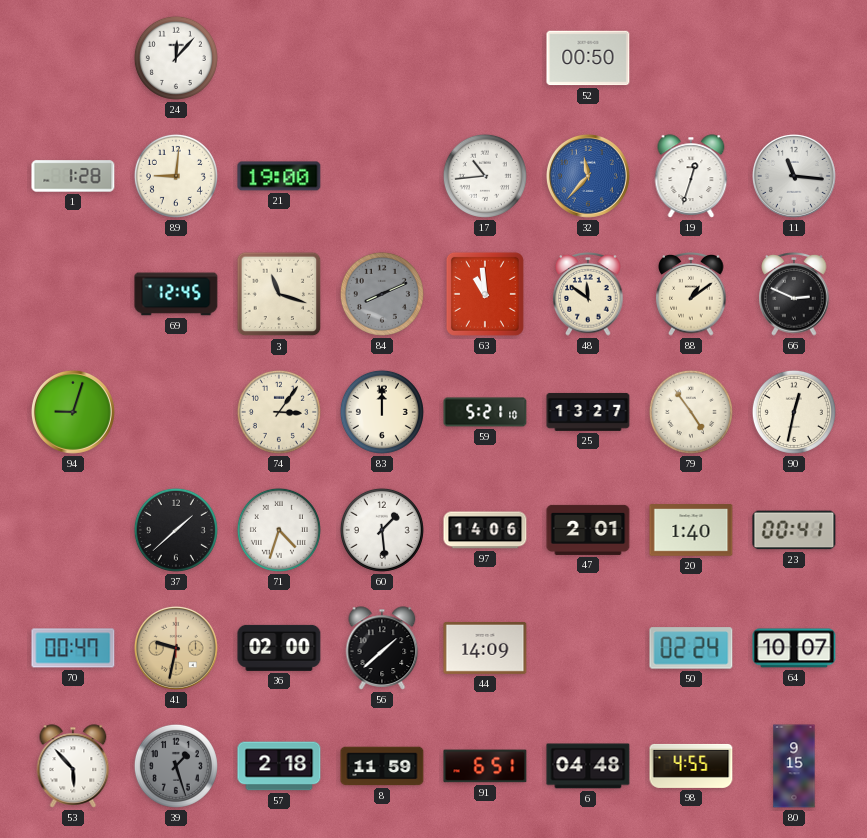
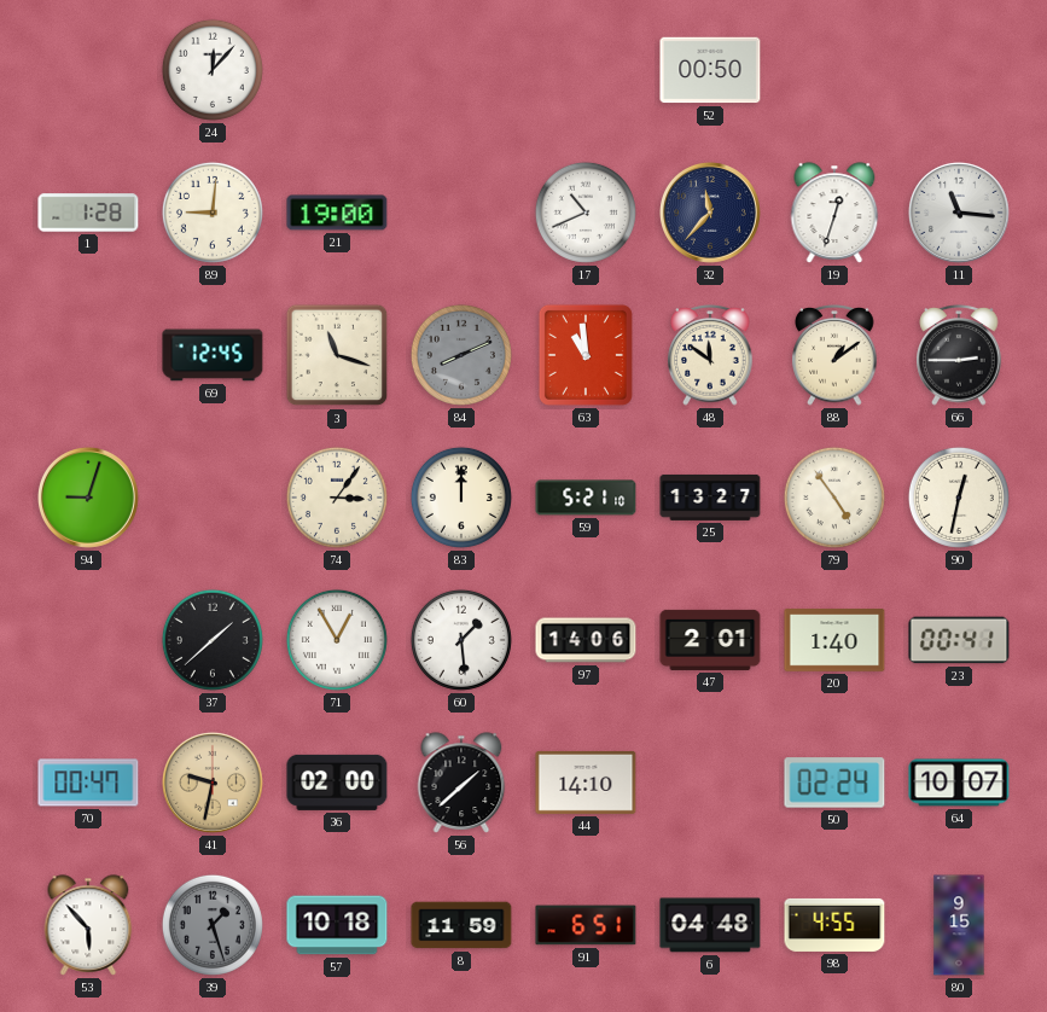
17: 10:44 -> 10:41
32 dial: blue -> navy
66: 2:49 -> 2:45
71: 4:33 -> 12:55
44: 14:09 -> 14:10
57: 2:18 -> 10:18
